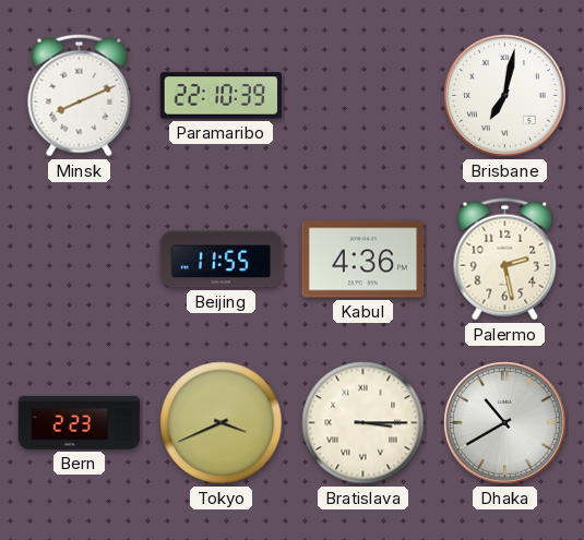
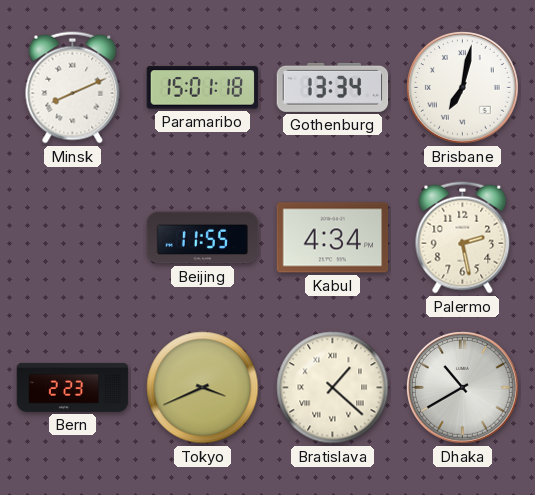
Paramaribo: 22:10 -> 15:01
Gothenburg: none -> 13:34
Kabul: 4:36 -> 4:34
Bratislava: 3:15 -> 1:22
